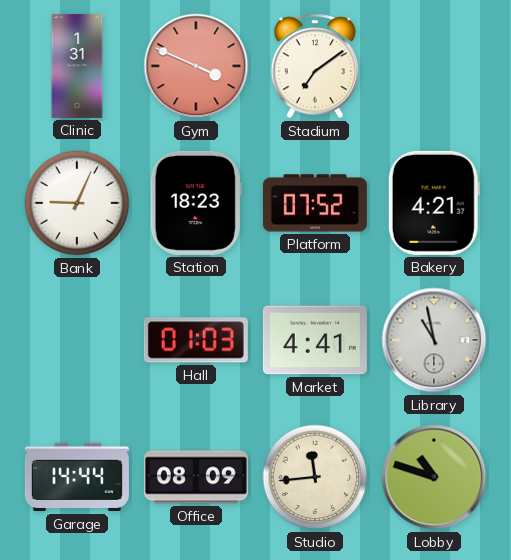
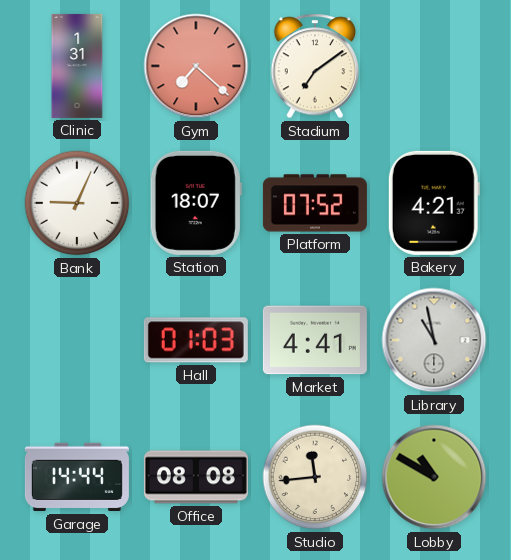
Gym: 3:49 -> 7:22
Station: 18:23 -> 18:07
Office: 08:09 -> 08:08
Lobby: 10:48 -> 10:50
